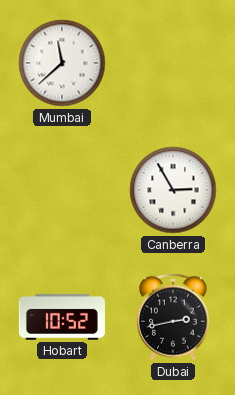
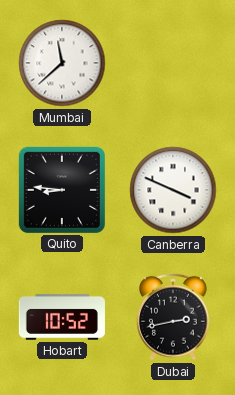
Quito: none -> 8:46
Canberra: 2:55 -> 3:49
